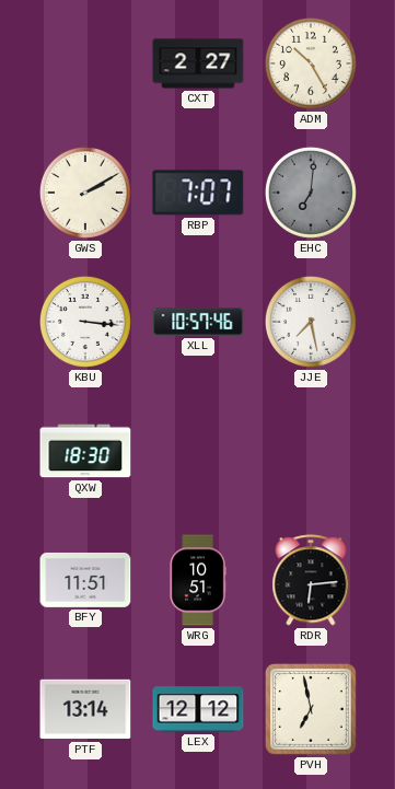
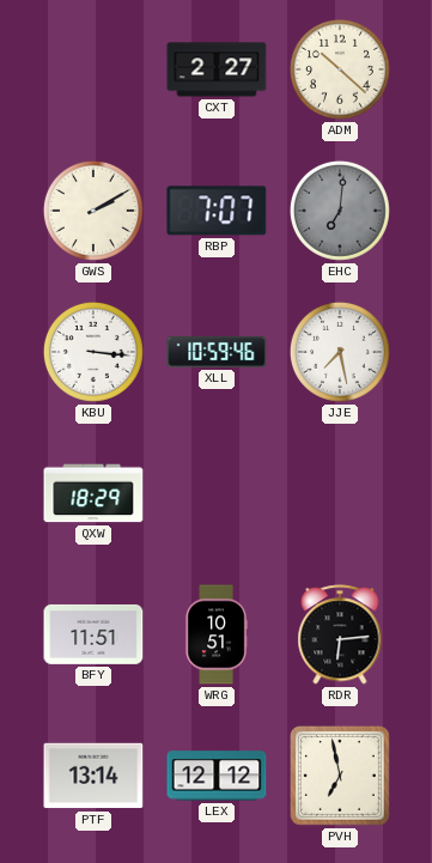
ADM: 10:25 -> 10:22
XLL: 10:57 -> 10:59
QXW: 18:30 -> 18:29
